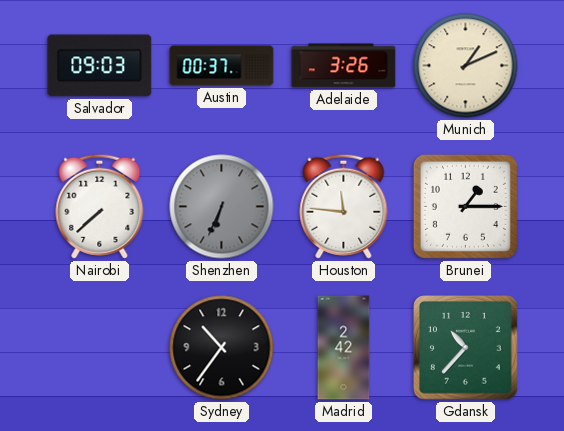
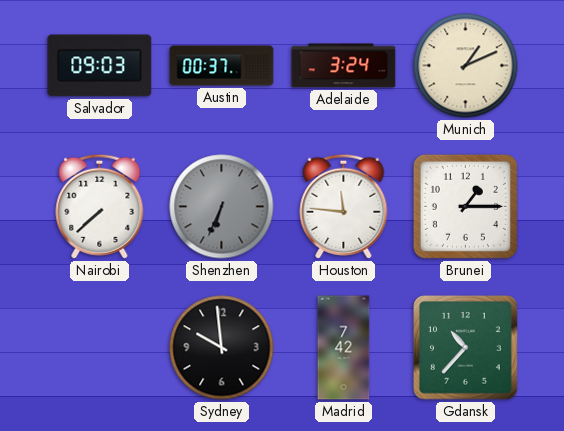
Adelaide: 3:26 -> 3:24
Sydney: 10:36 -> 9:59
Madrid: 2:42 -> 7:42
